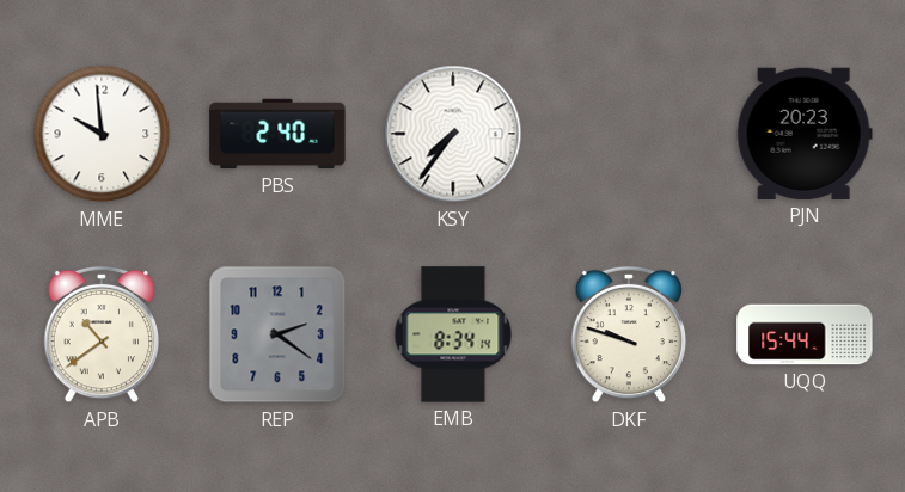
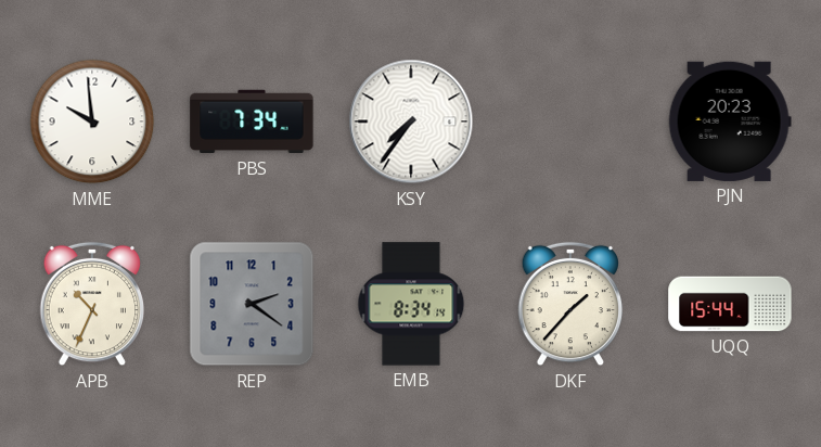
PBS: 2:40 -> 7:34
APB: 10:39 -> 10:34
DKF: 9:48 -> 1:37
